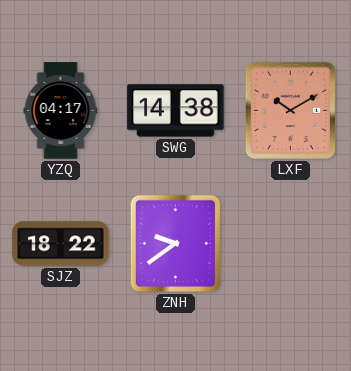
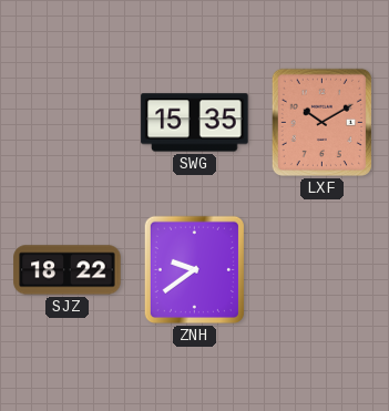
YZQ: 04:17 -> none
SWG: 14:38 -> 15:35
